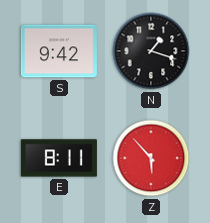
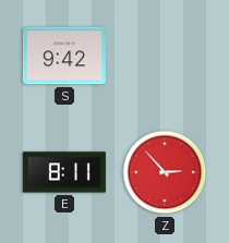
N: 1:18 -> none
Z: 5:53 -> 2:53
